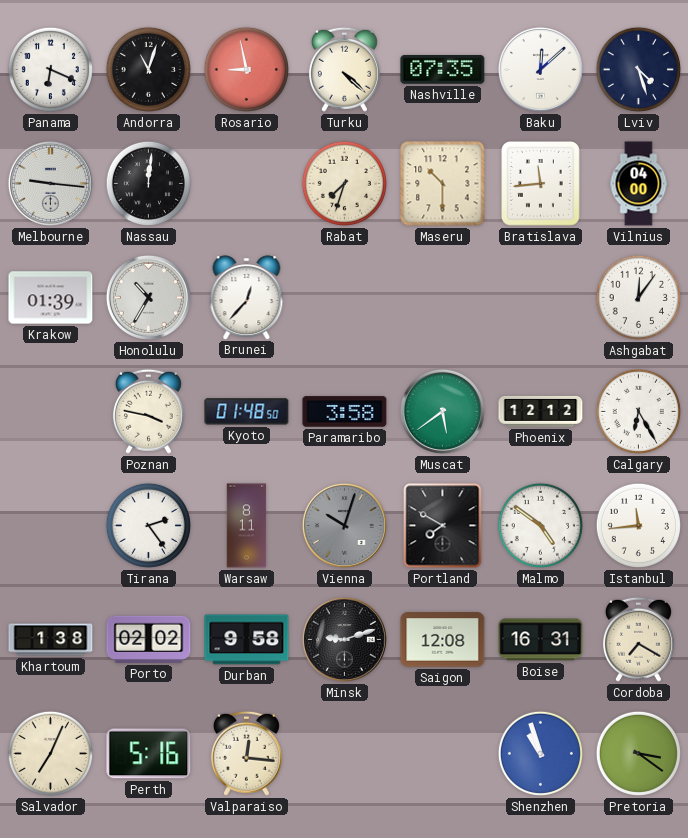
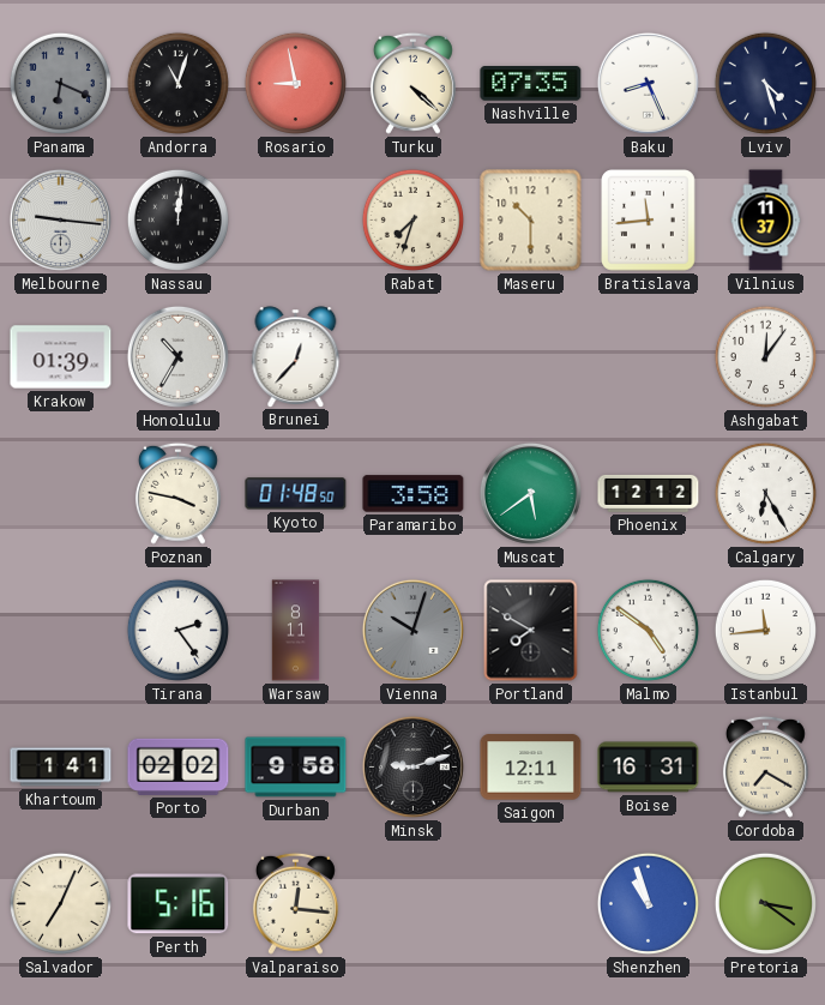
Panama dial: white -> grey
Baku: 12:08 -> 8:26
Vilnius: 04:00 -> 11:37
Khartoum: 1:38 -> 1:41
Saigon: 12:08 -> 12:11
